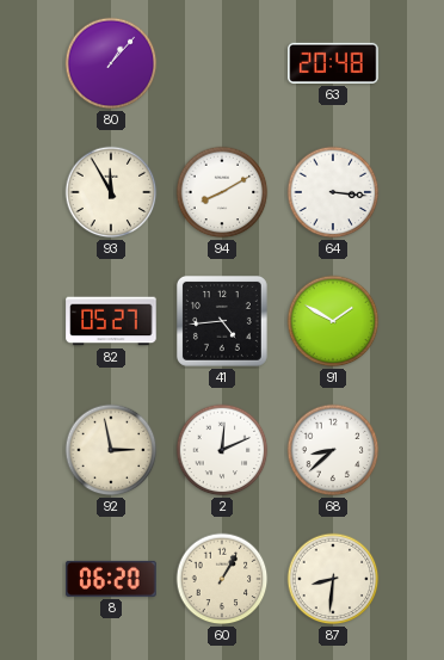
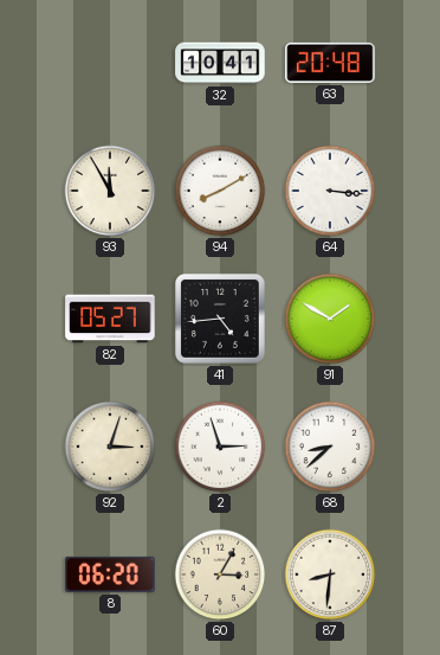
80: 1:07 -> none
32: none -> 10:41
92: 2:58 -> 3:03
2: 12:11 -> 2:57
60: 1:05 -> 3:05
